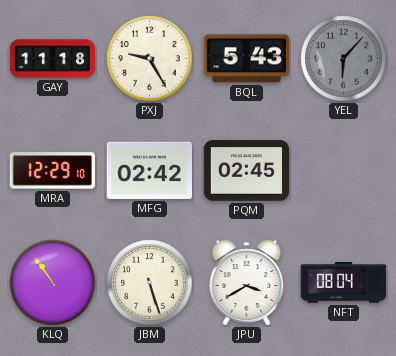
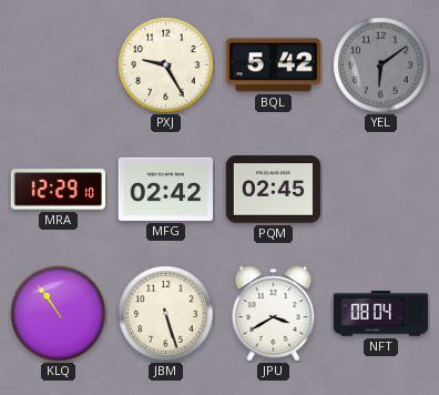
GAY: 11:18 -> none
BQL: 5:43 -> 5:42
YEL: 6:07 -> 6:09
